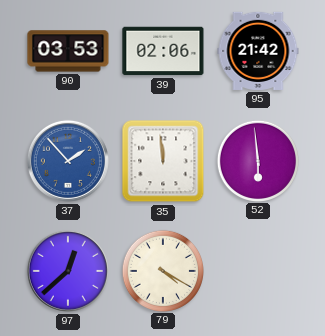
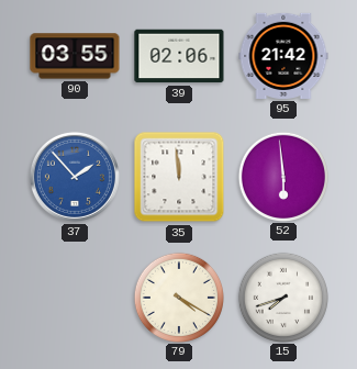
90: 03:53 -> 03:55
97: 12:38 -> none
15: none -> 7:42
